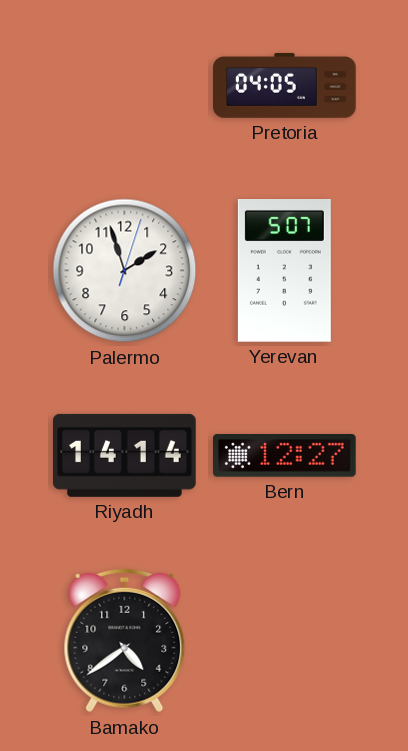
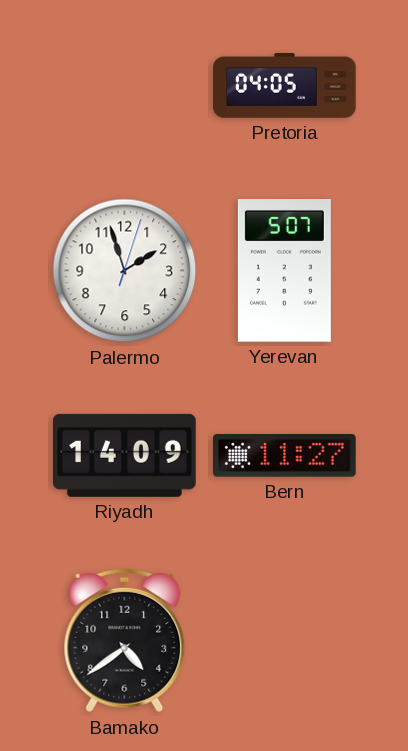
Riyadh: 14:14 -> 14:09
Bern: 12:27 -> 11:27
